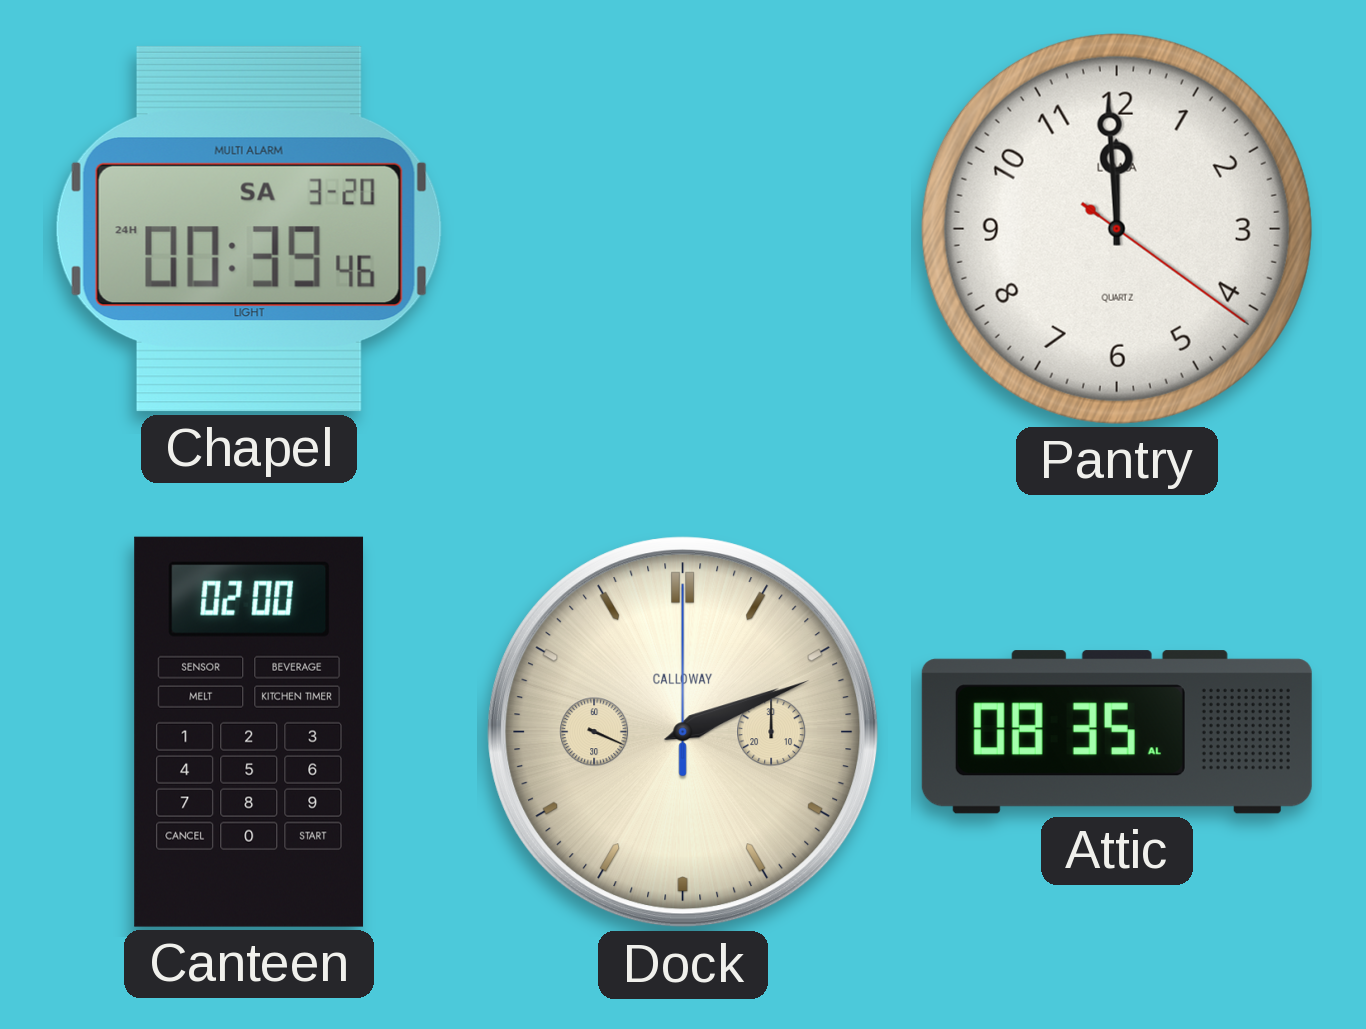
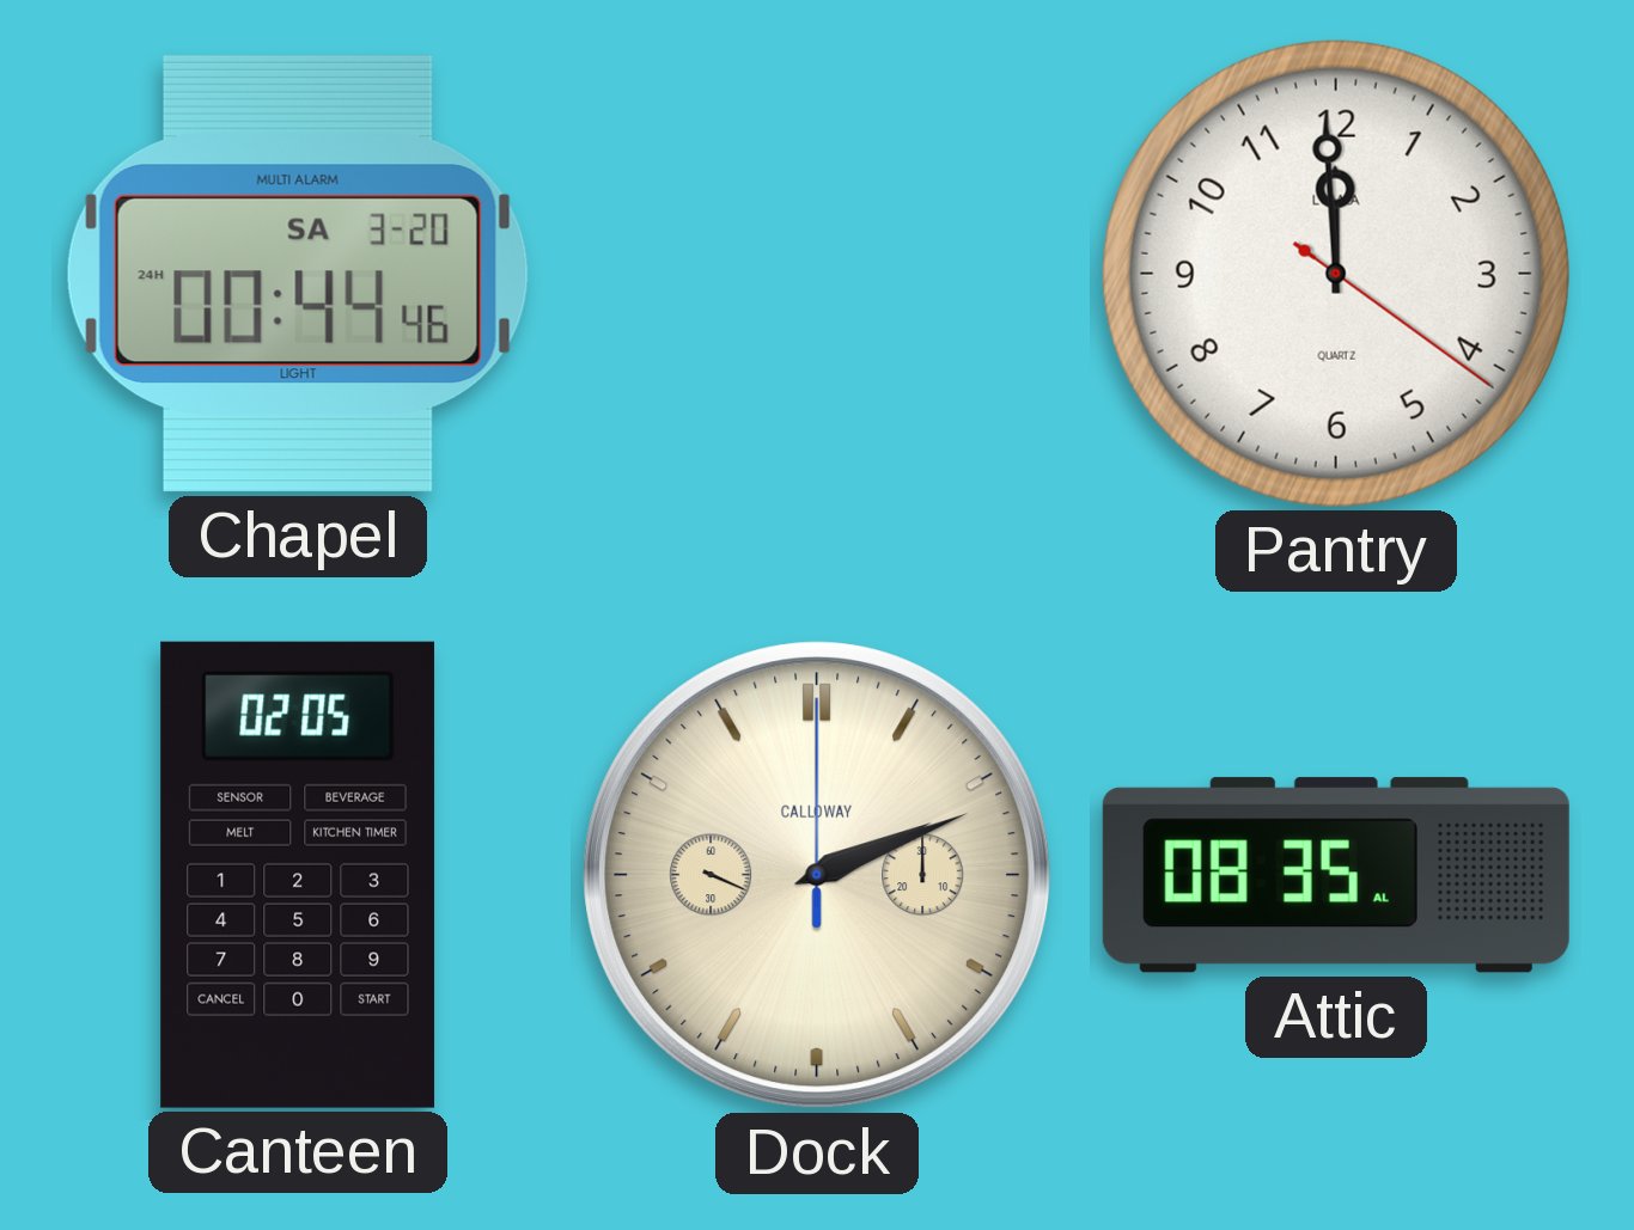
Chapel: 00:39 -> 00:44
Canteen: 02:00 -> 02:05
